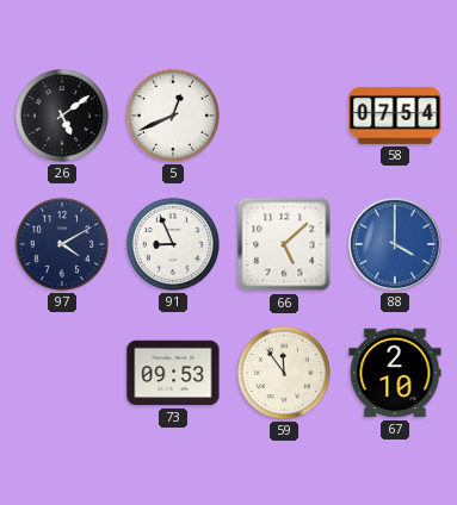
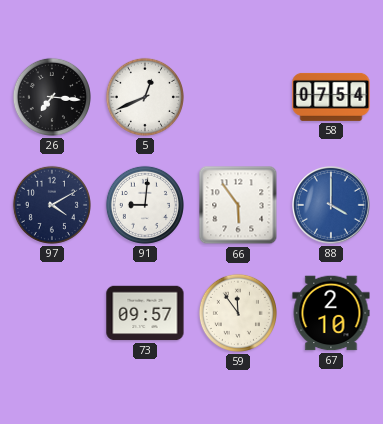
26: 5:09 -> 7:16
91: 8:56 -> 9:01
66: 5:08 -> 5:54
73: 09:53 -> 09:57
